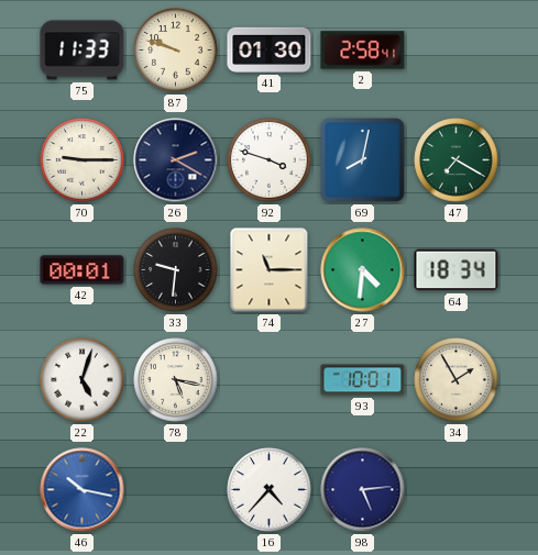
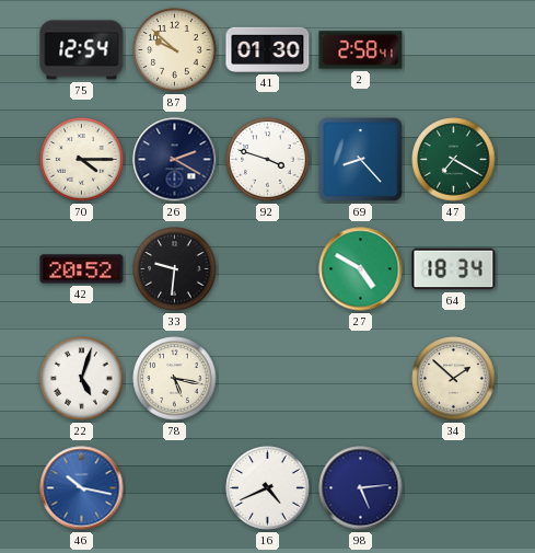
75: 11:33 -> 12:54
87: 9:48 -> 9:52
70: 9:15 -> 4:15
69: 8:02 -> 8:23
42: 00:01 -> 20:52
74: 11:15 -> none
27: 4:31 -> 4:50
93: 10:01 -> none
34: 1:55 -> 1:52
16: 4:37 -> 4:41
